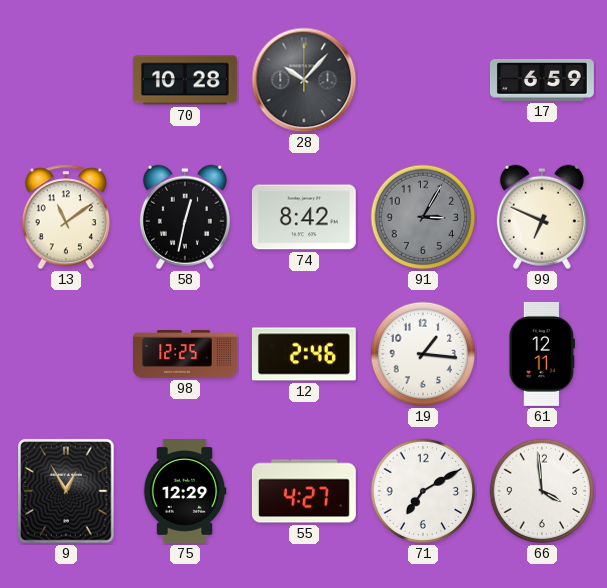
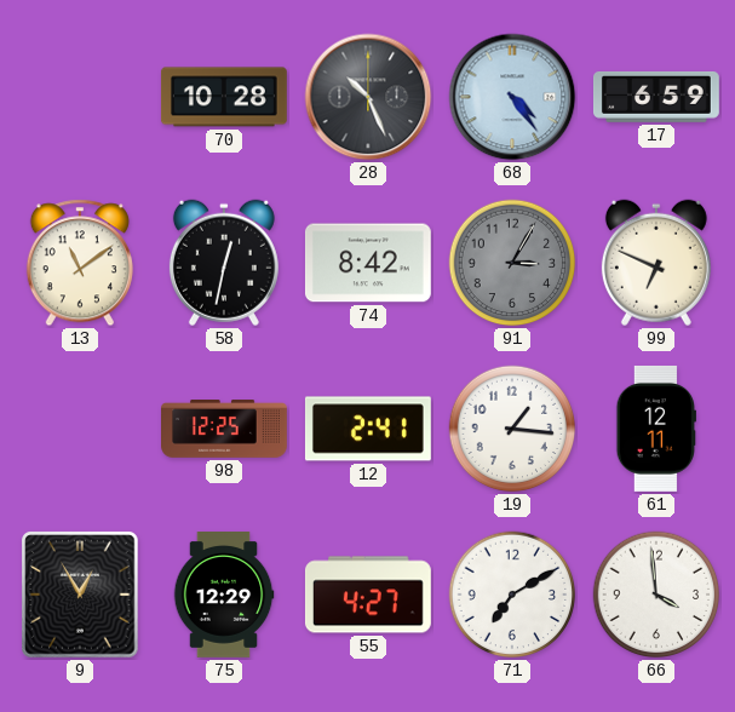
28: 10:07 -> 10:26
68: none -> 4:24
12: 2:46 -> 2:41
